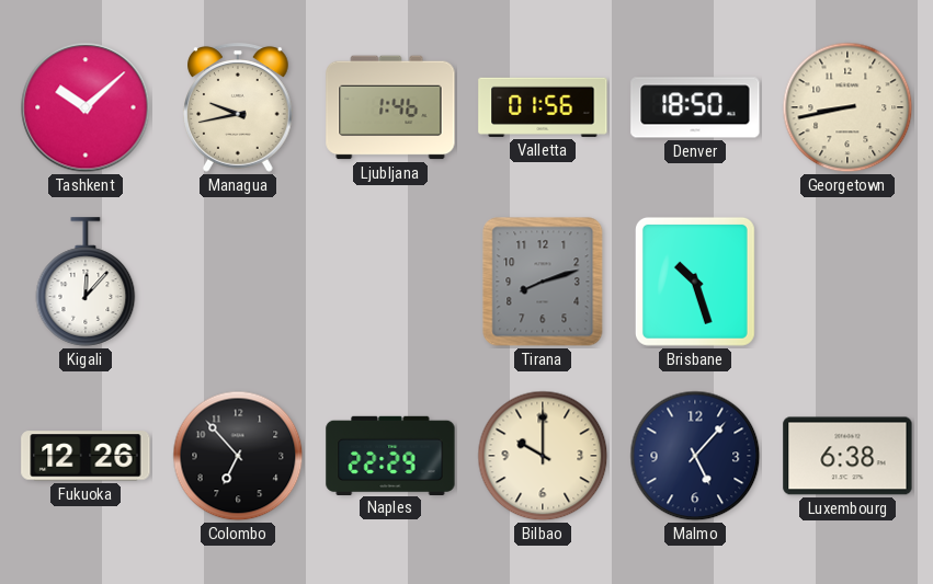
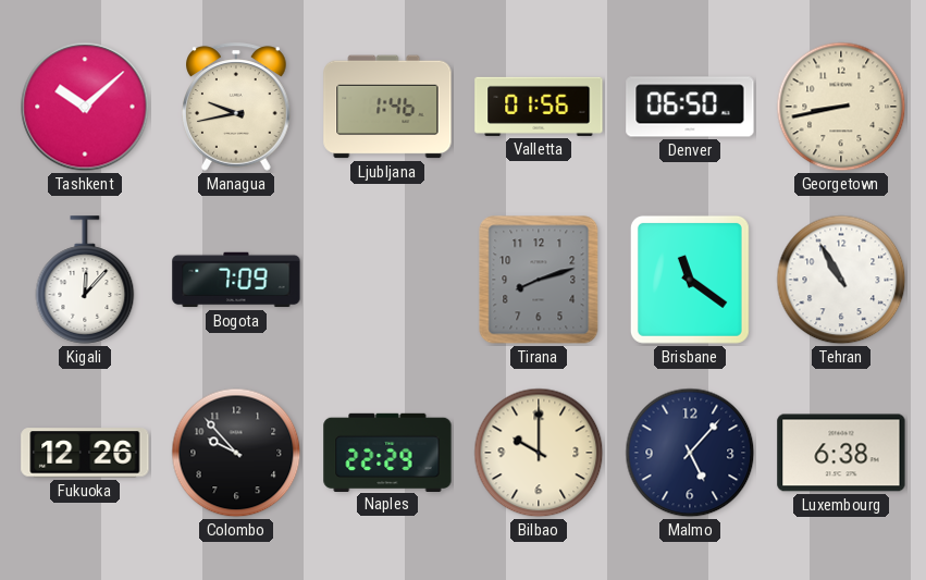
Denver: 18:50 -> 06:50
Bogota: none -> 7:09
Brisbane: 10:27 -> 11:21
Tehran: none -> 10:55
Colombo: 6:53 -> 9:53
